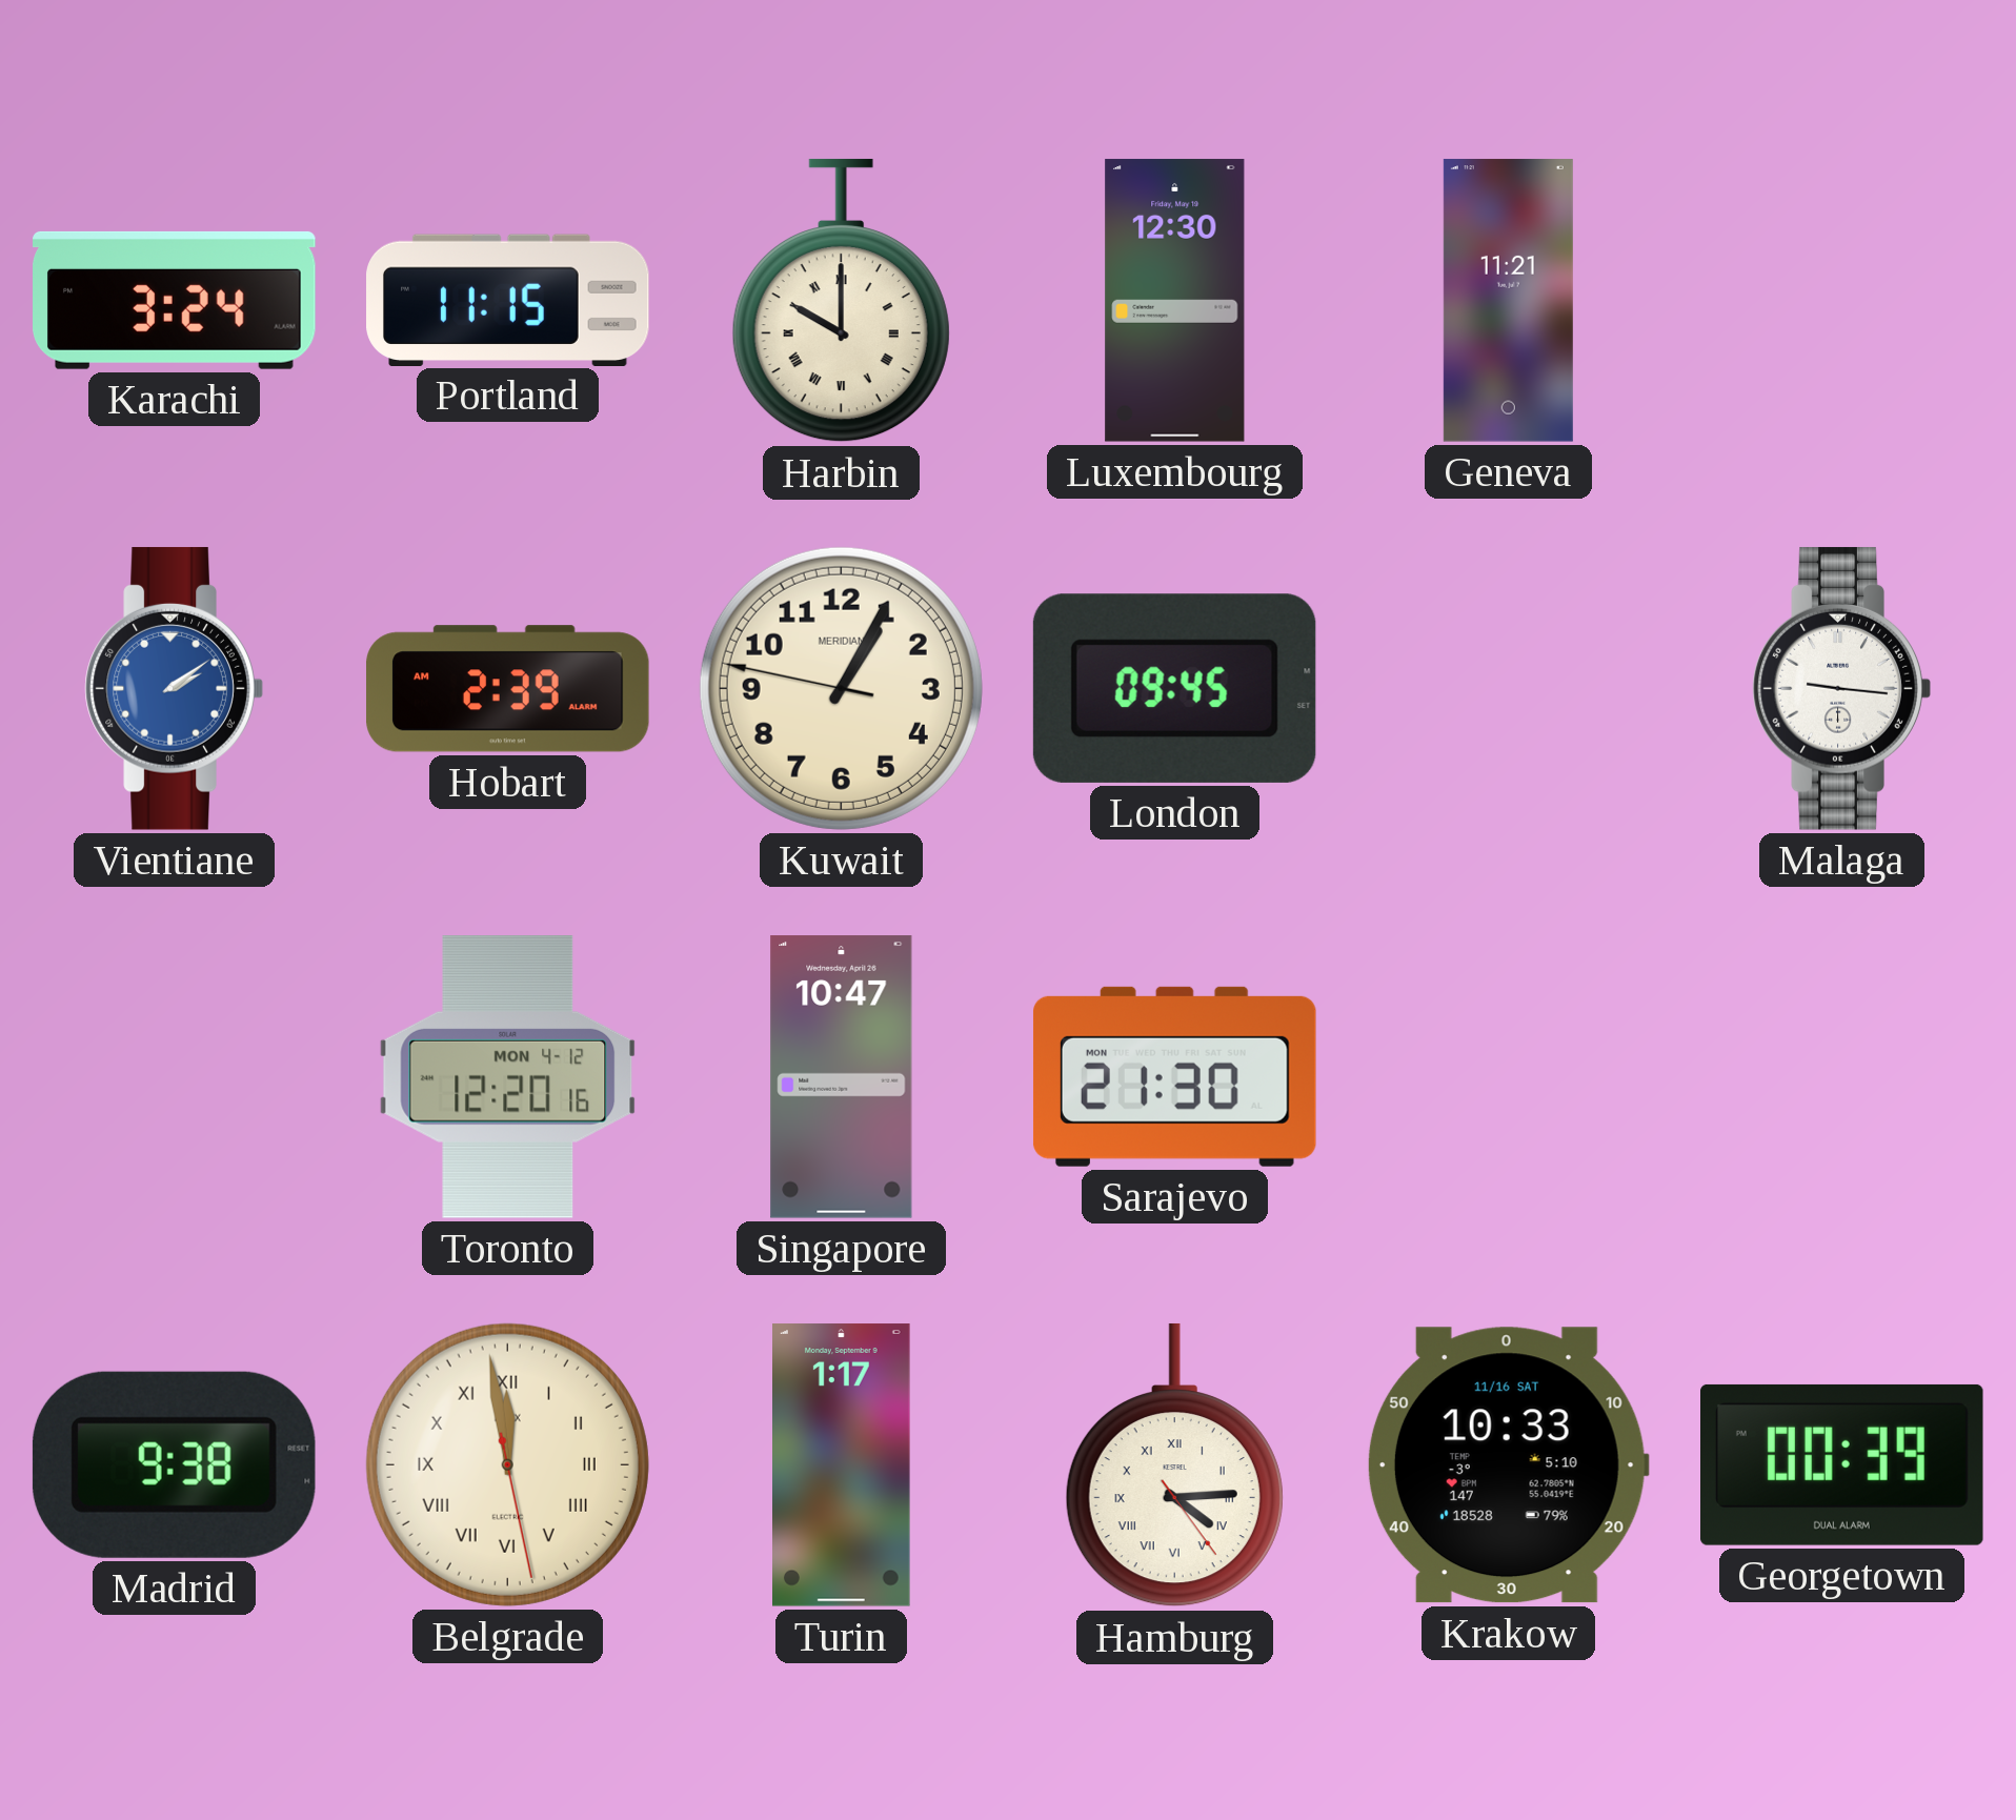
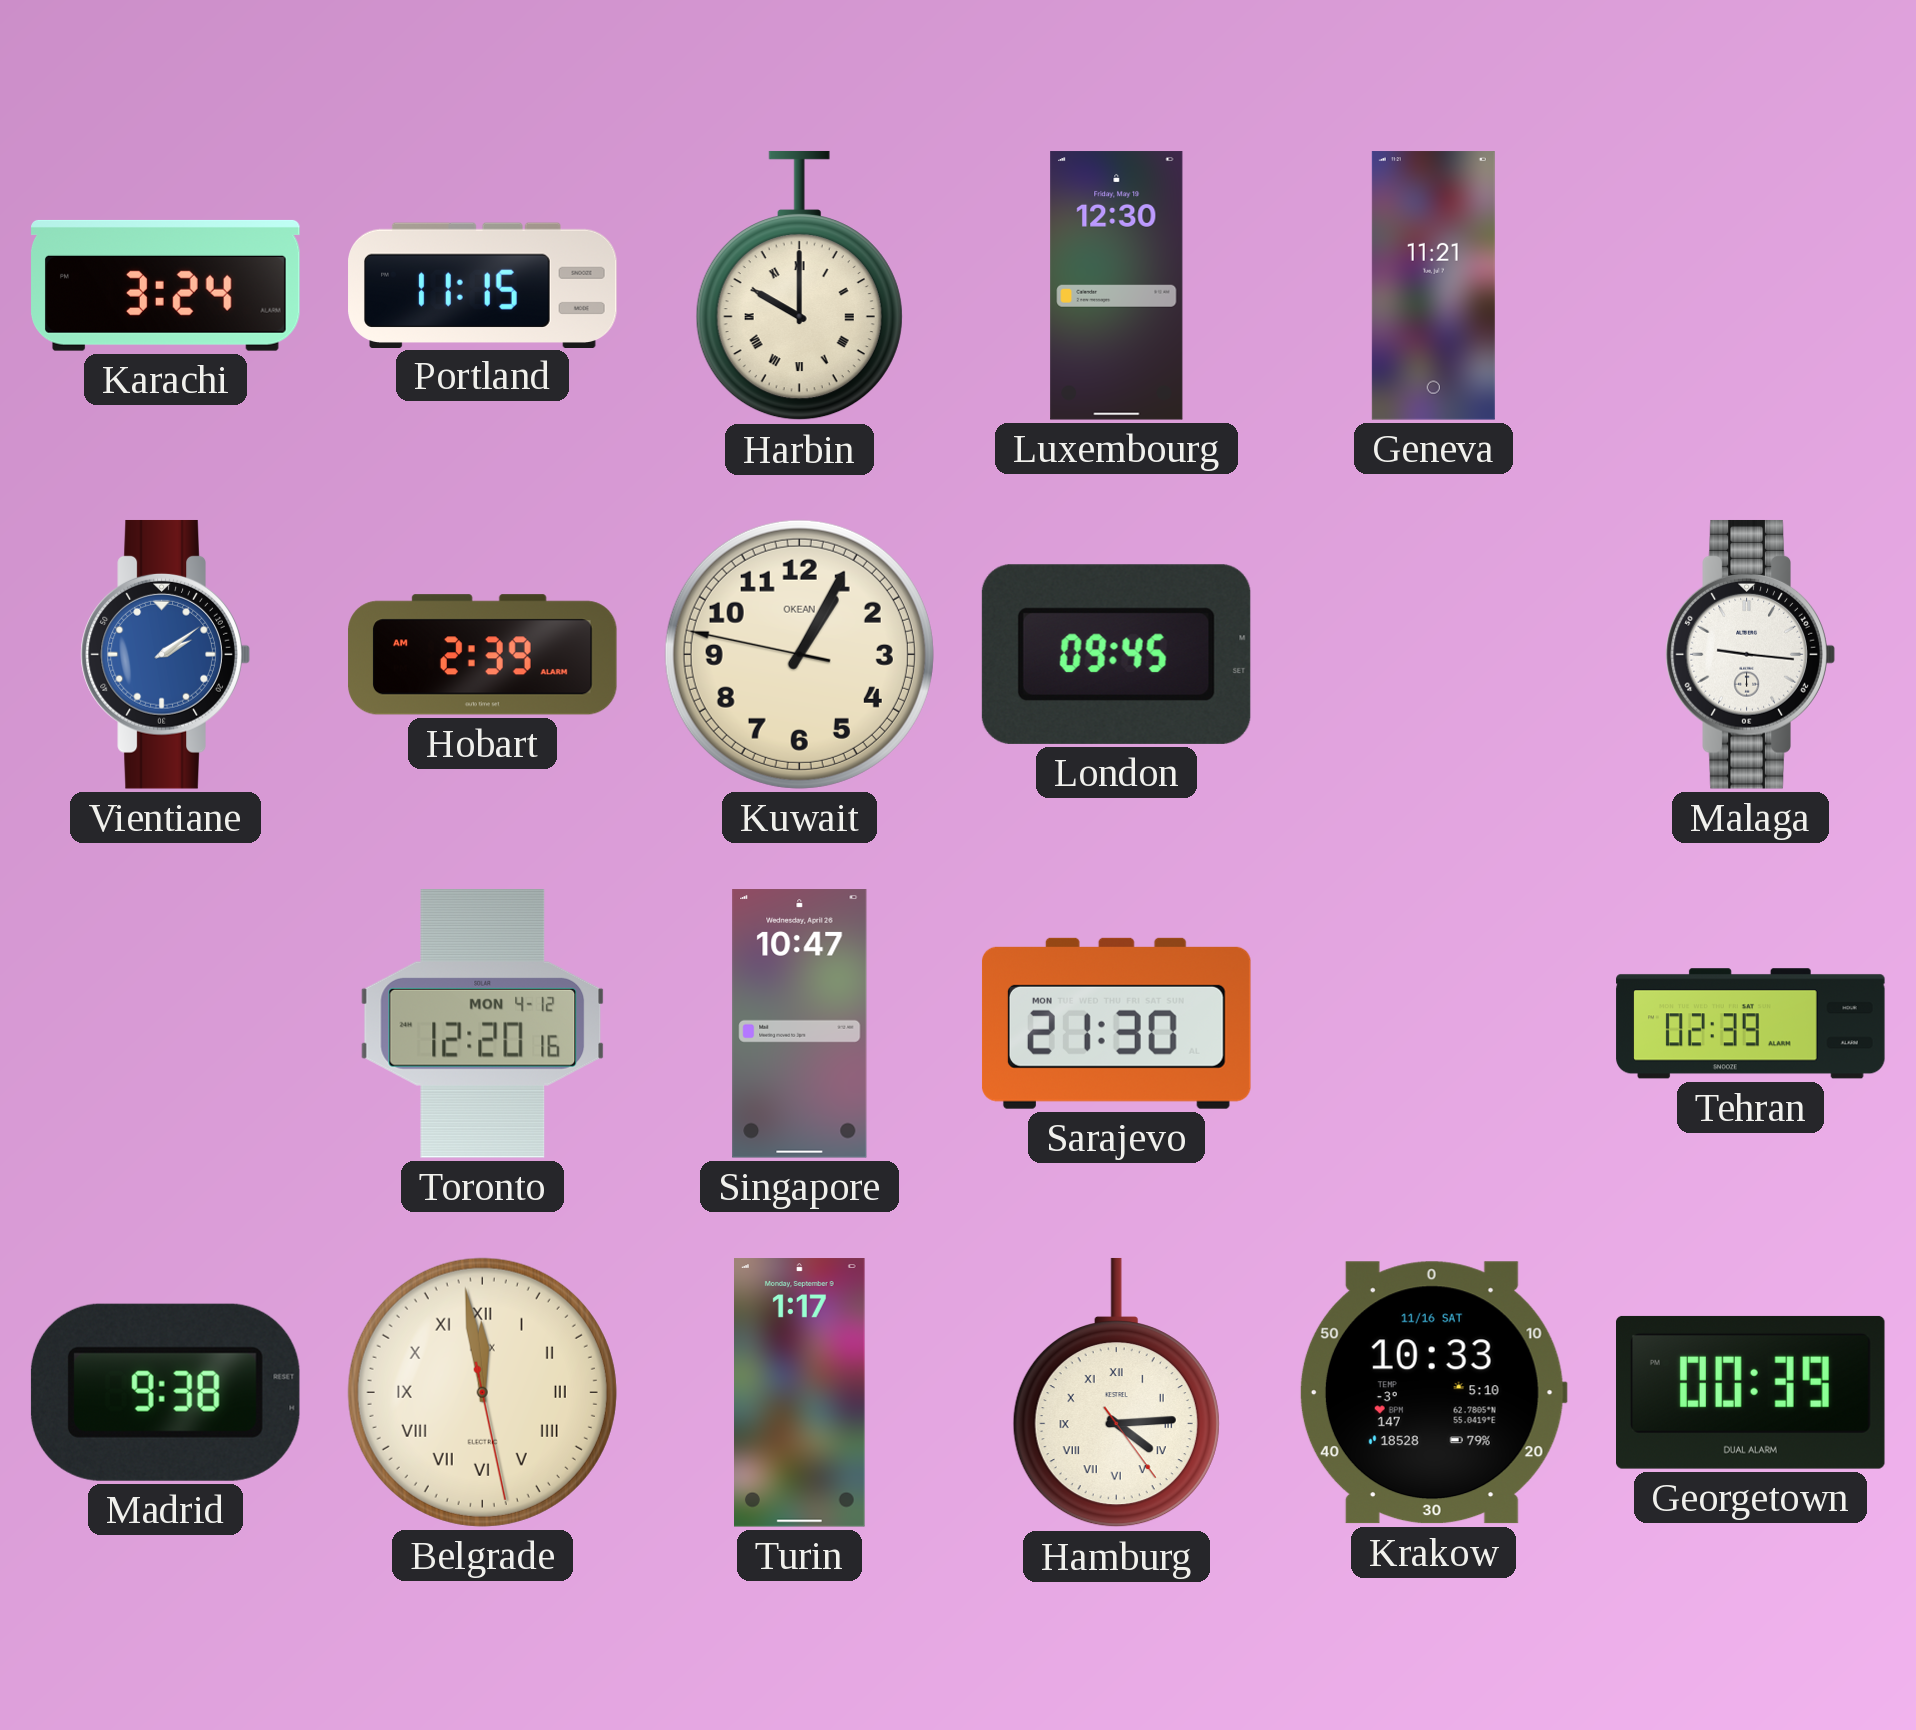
Kuwait brand: MERIDIAN -> OKEAN
Tehran: none -> 02:39
